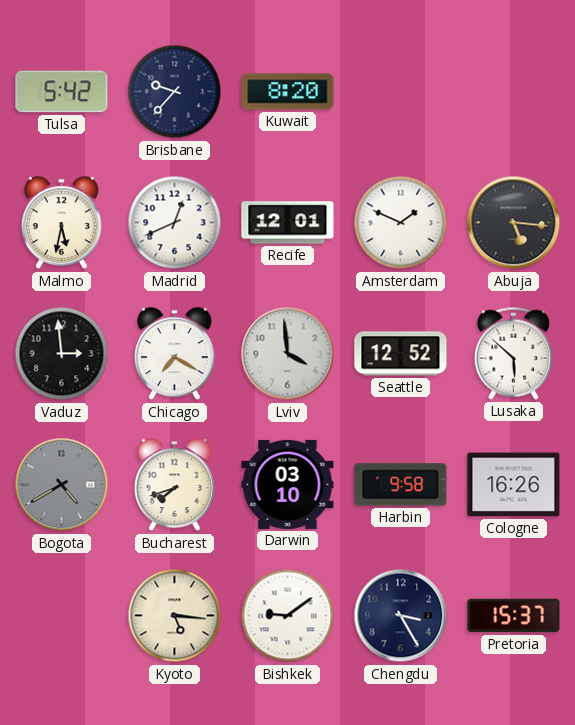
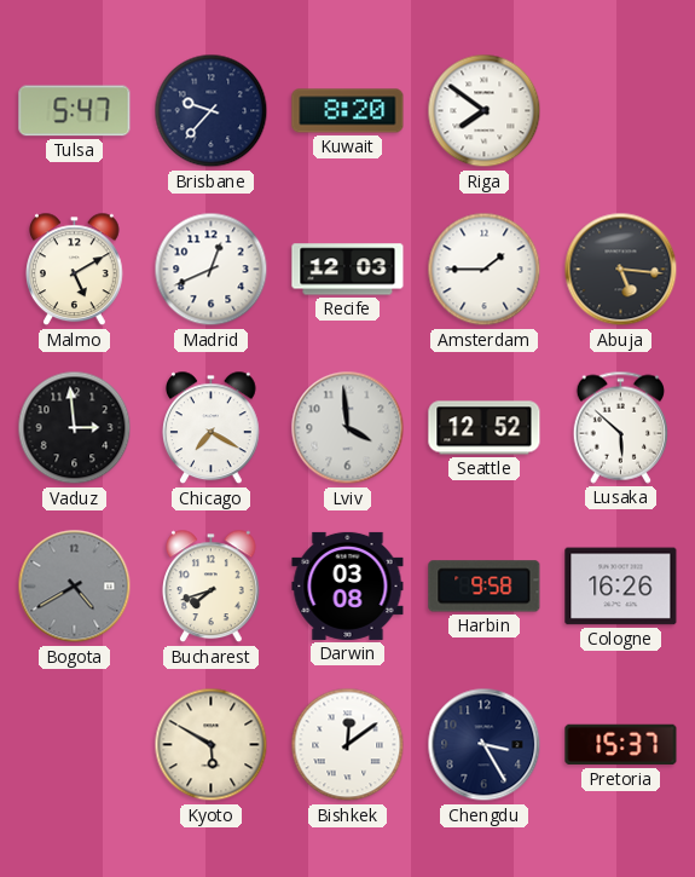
Tulsa: 5:42 -> 5:47
Riga: none -> 7:51
Malmo: 5:32 -> 5:10
Recife: 12:01 -> 12:03
Amsterdam: 1:49 -> 1:45
Darwin: 03:10 -> 03:08
Kyoto: 5:16 -> 5:50
Bishkek: 9:09 -> 12:09
